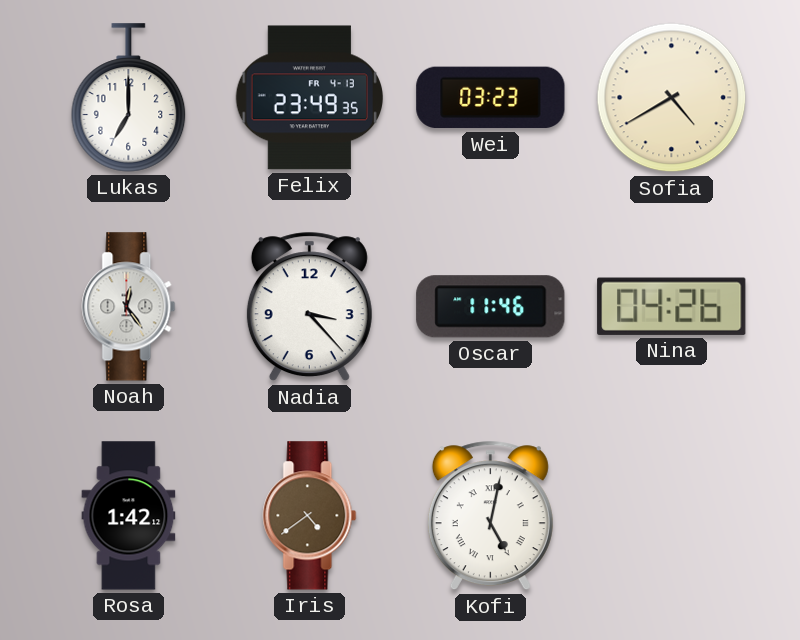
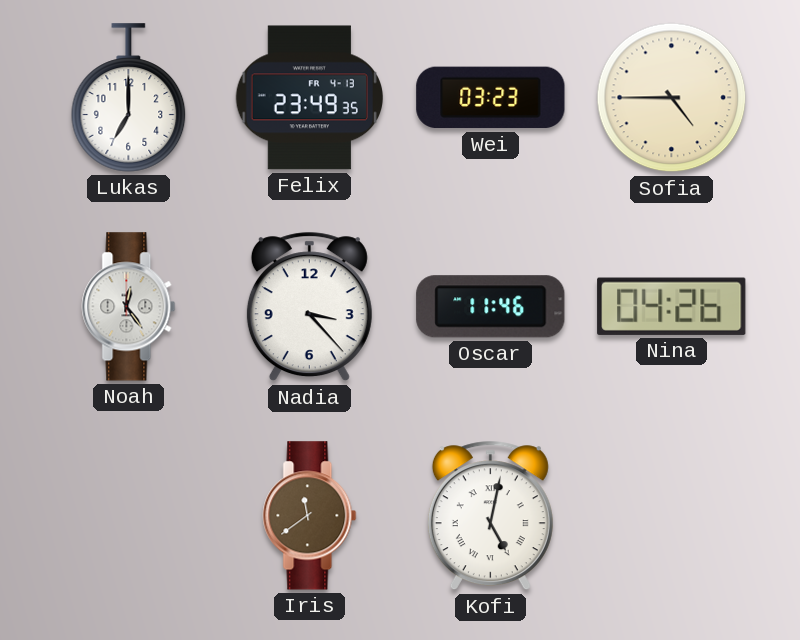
Sofia: 4:40 -> 4:45
Rosa: 1:42 -> none
Iris: 4:39 -> 11:39
